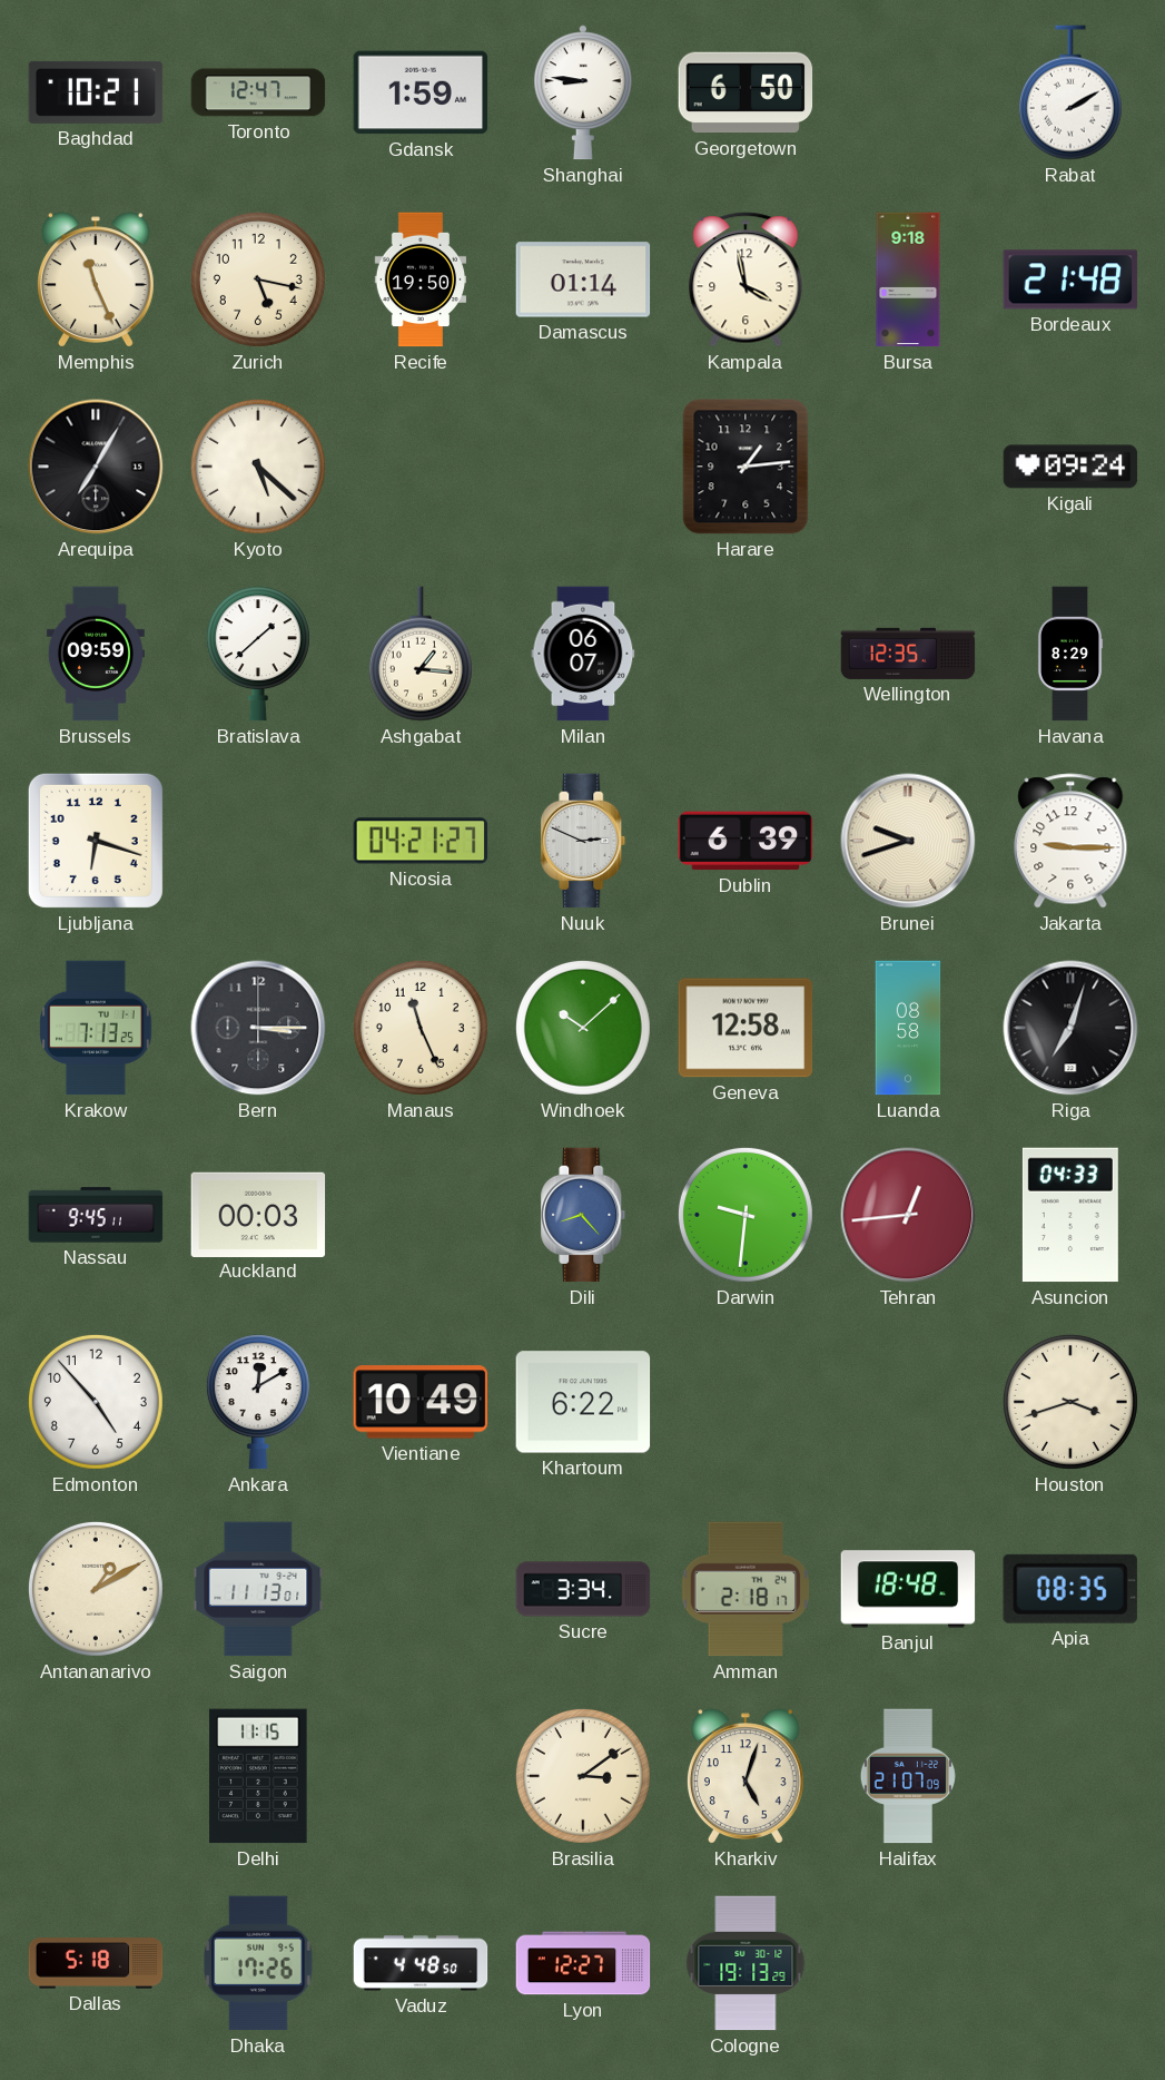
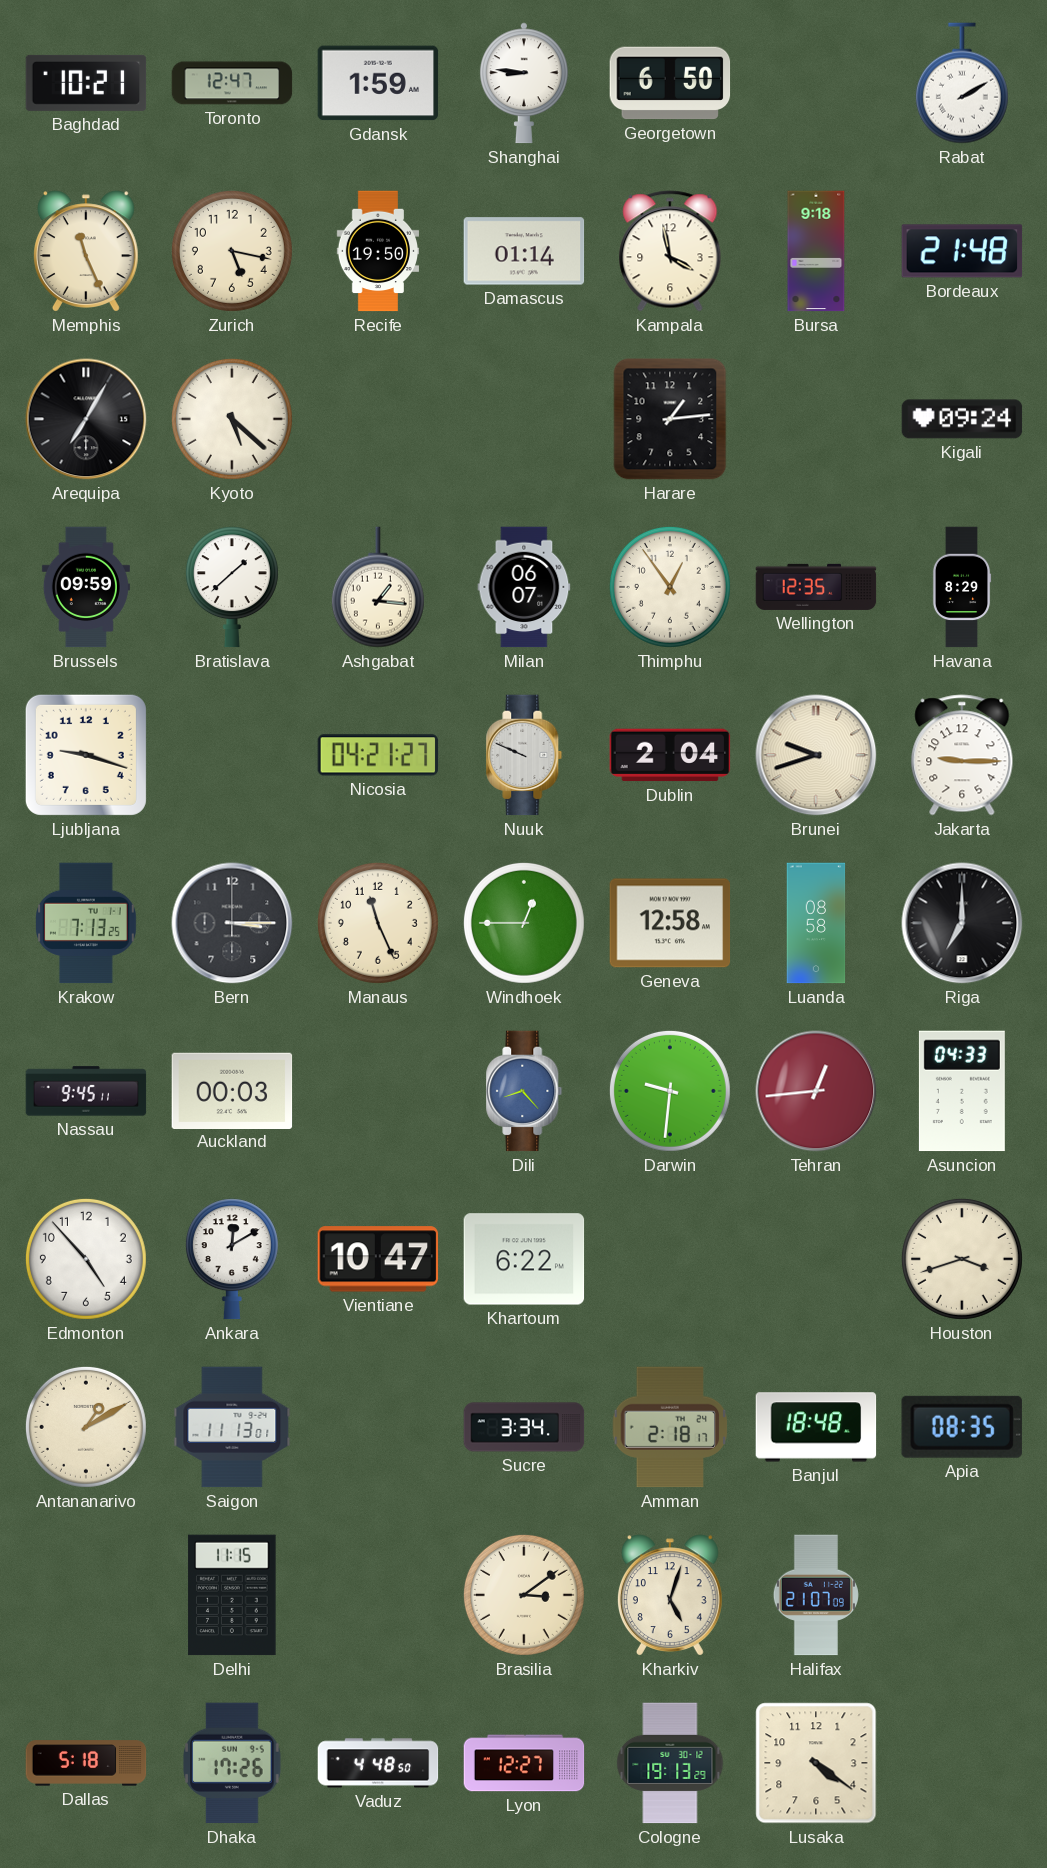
Thimphu: none -> 12:54
Ljubljana: 6:18 -> 9:18
Nuuk: 2:49 -> 9:49
Dublin: 6:39 -> 2:04
Windhoek: 10:08 -> 12:45
Riga: 7:03 -> 7:00
Vientiane: 10:49 -> 10:47
Lusaka: none -> 4:21
